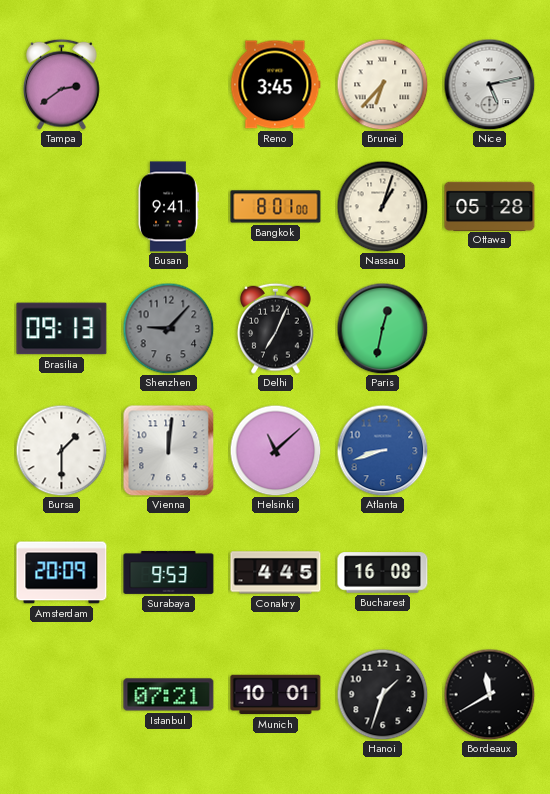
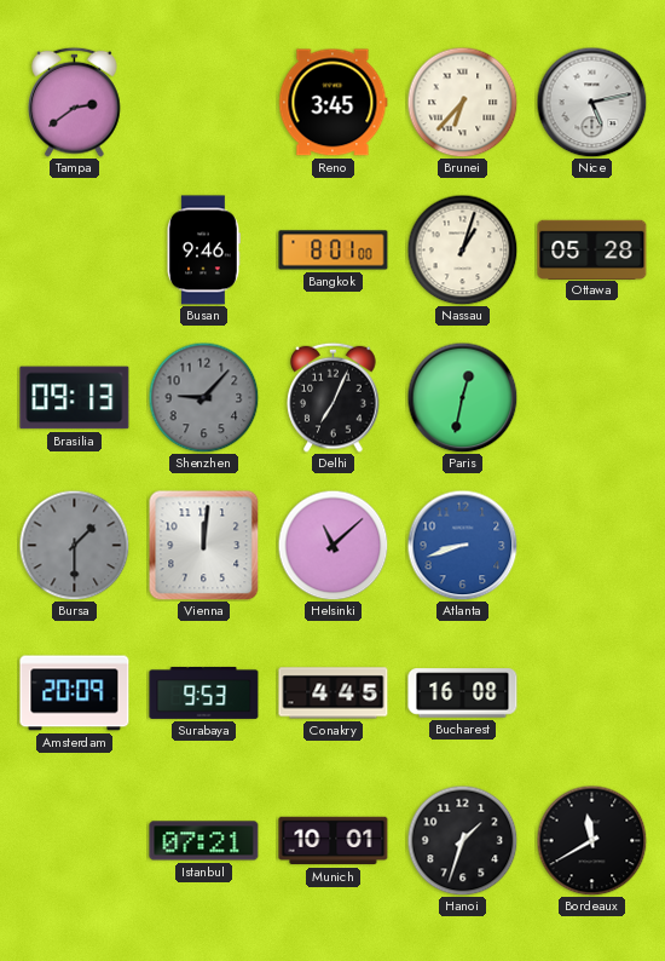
Busan: 9:41 -> 9:46
Bursa dial: white -> grey
